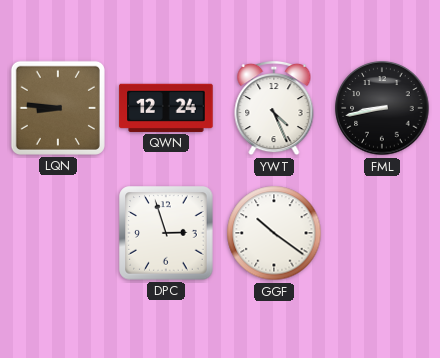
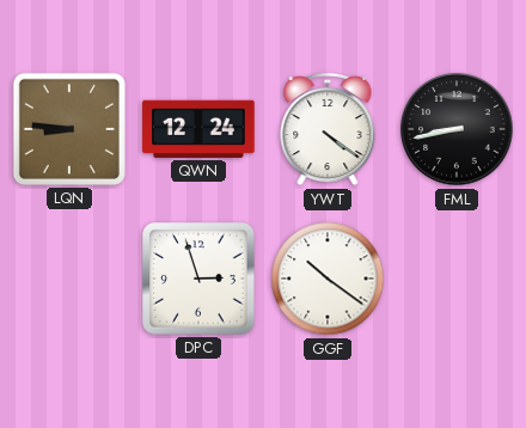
YWT: 4:26 -> 4:21
